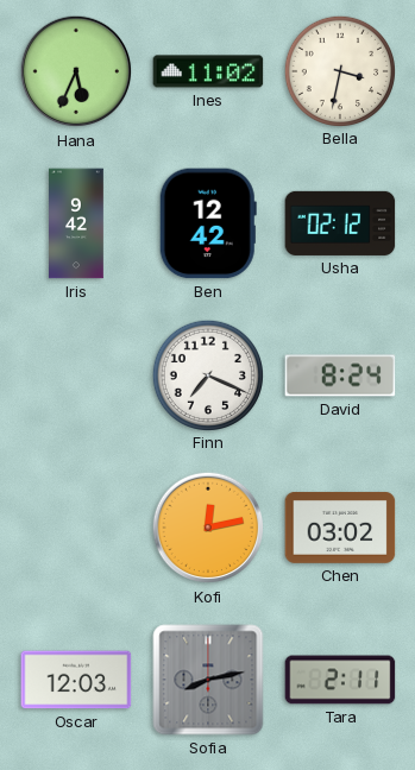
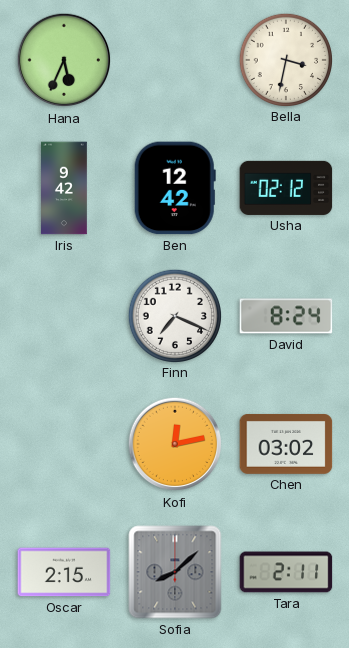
Ines: 11:02 -> none
Oscar: 12:03 -> 2:15
Sofia: 8:13 -> 8:08
